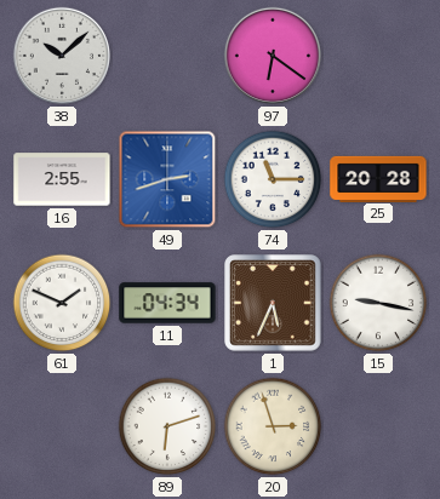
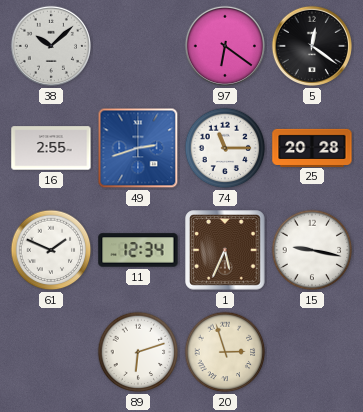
5: none -> 12:21
11: 04:34 -> 12:34
